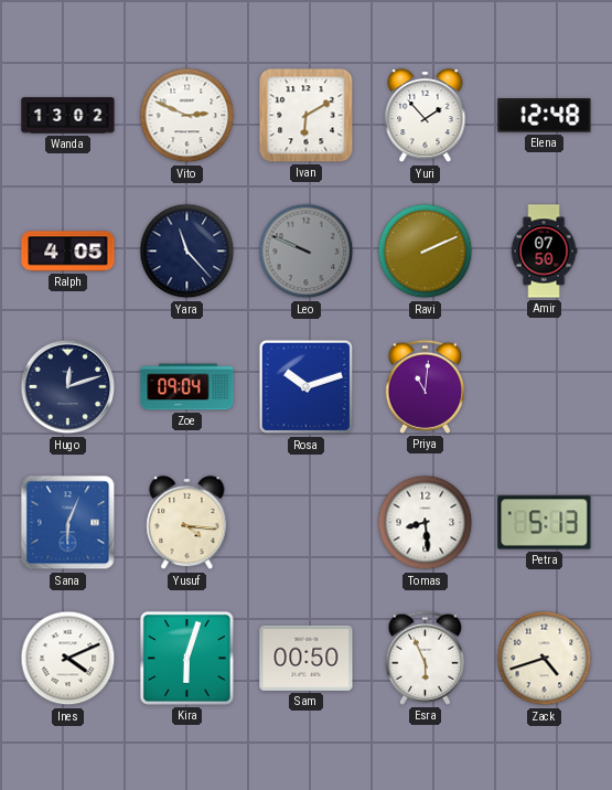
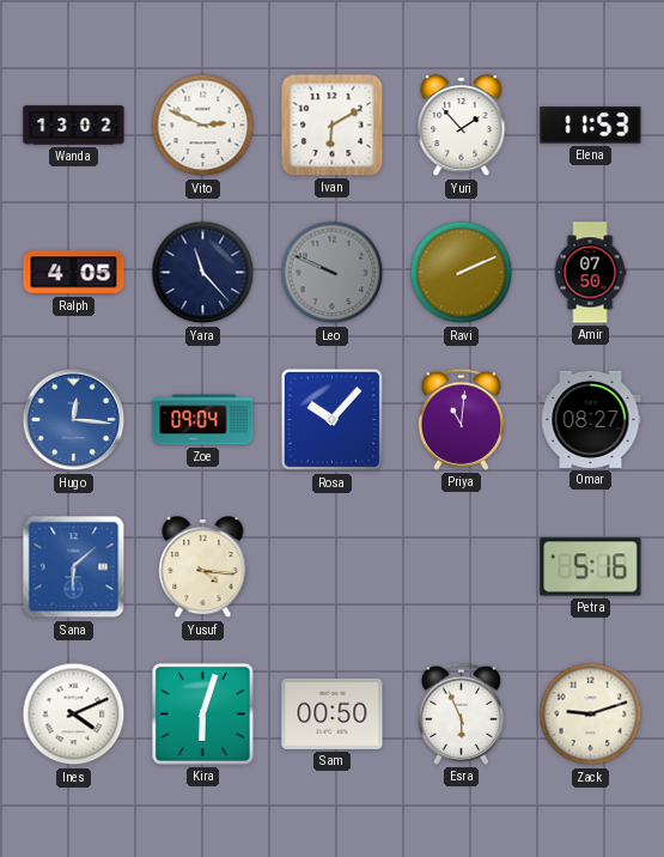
Elena: 12:48 -> 11:53
Hugo: 12:12 -> 12:16
Hugo dial: navy -> blue
Rosa: 10:12 -> 10:07
Omar: none -> 08:27
Sana: 6:04 -> 6:08
Tomas: 8:29 -> none
Petra: 5:13 -> 5:16
Zack: 4:42 -> 9:12
